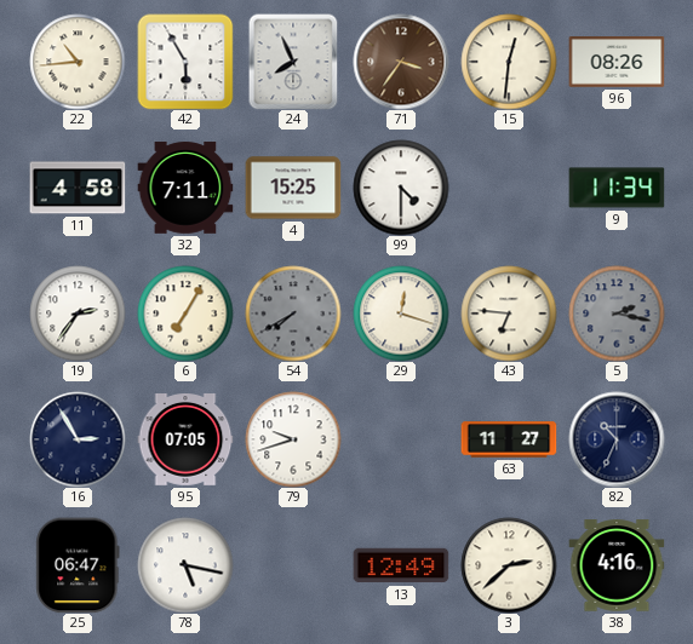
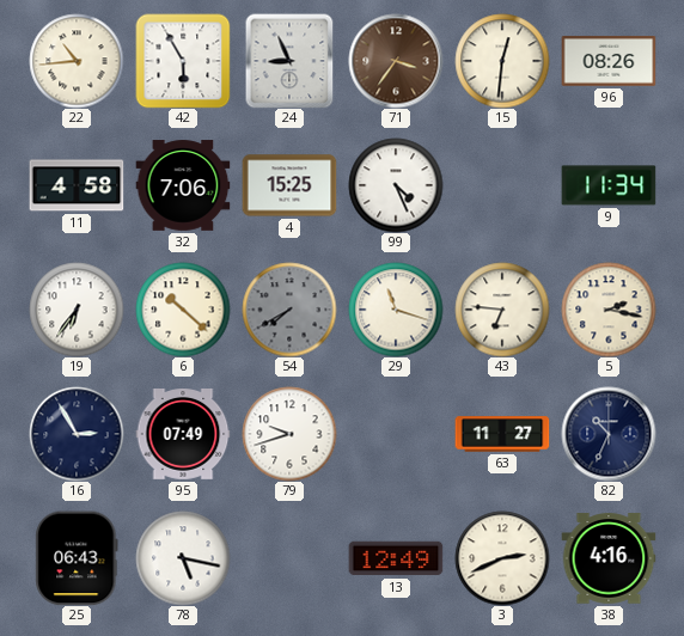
24: 7:56 -> 8:56
32: 7:11 -> 7:06
99: 4:30 -> 4:26
19: 2:36 -> 6:36
6: 7:05 -> 10:22
29: 12:18 -> 11:18
5 dial: grey -> cream
95: 07:05 -> 07:49
25: 06:47 -> 06:43
3: 2:38 -> 2:41
